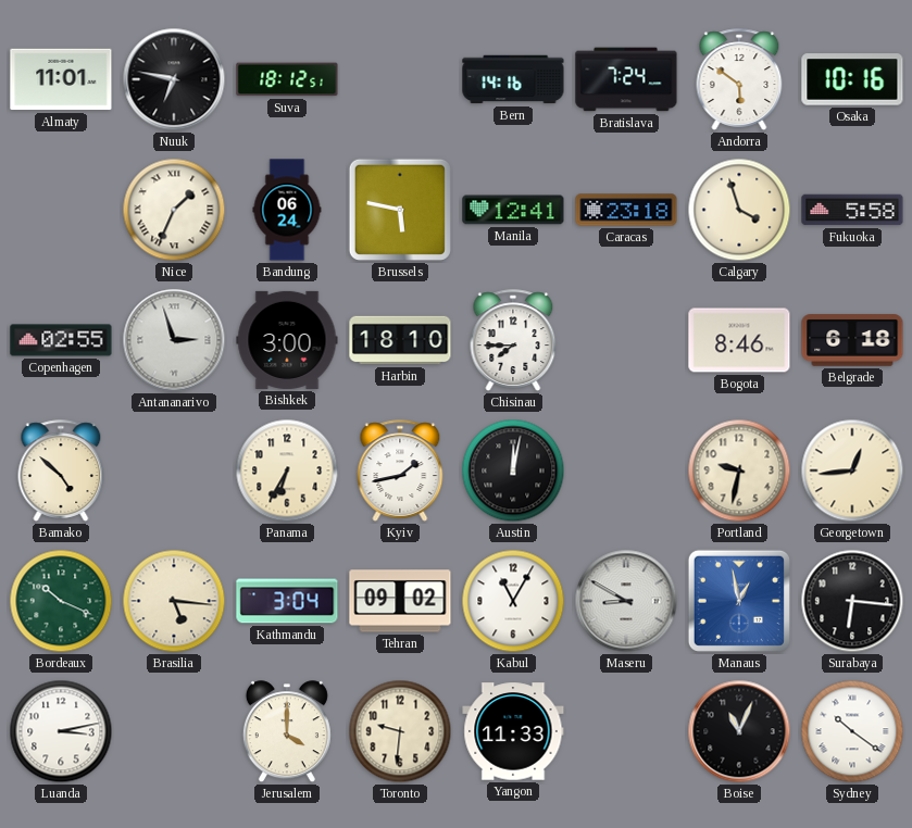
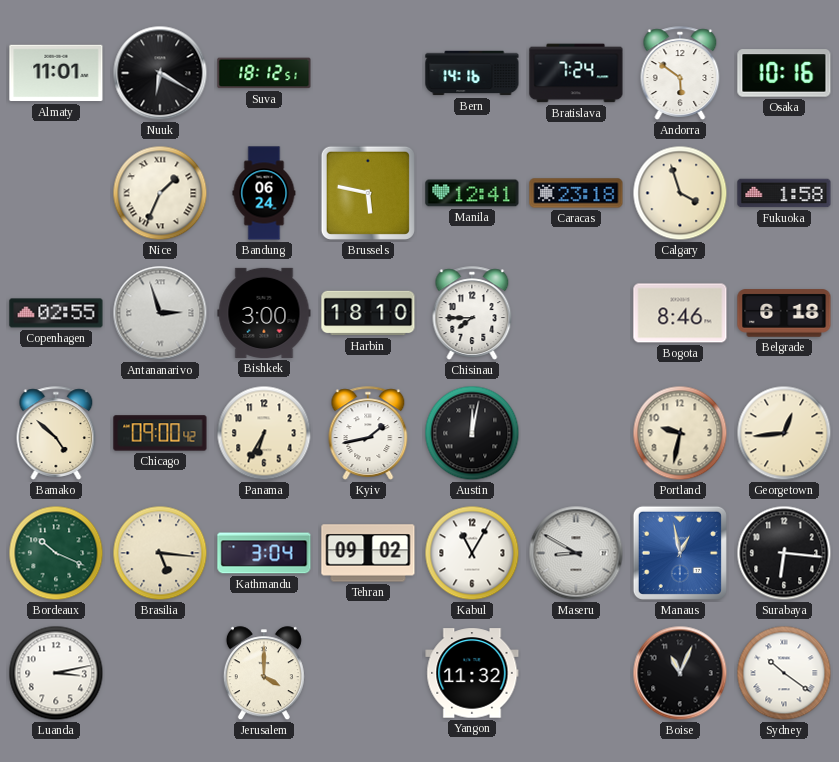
Nuuk: 6:47 -> 6:20
Fukuoka: 5:58 -> 1:58
Chicago: none -> 09:00
Toronto: 9:31 -> none
Yangon: 11:33 -> 11:32
